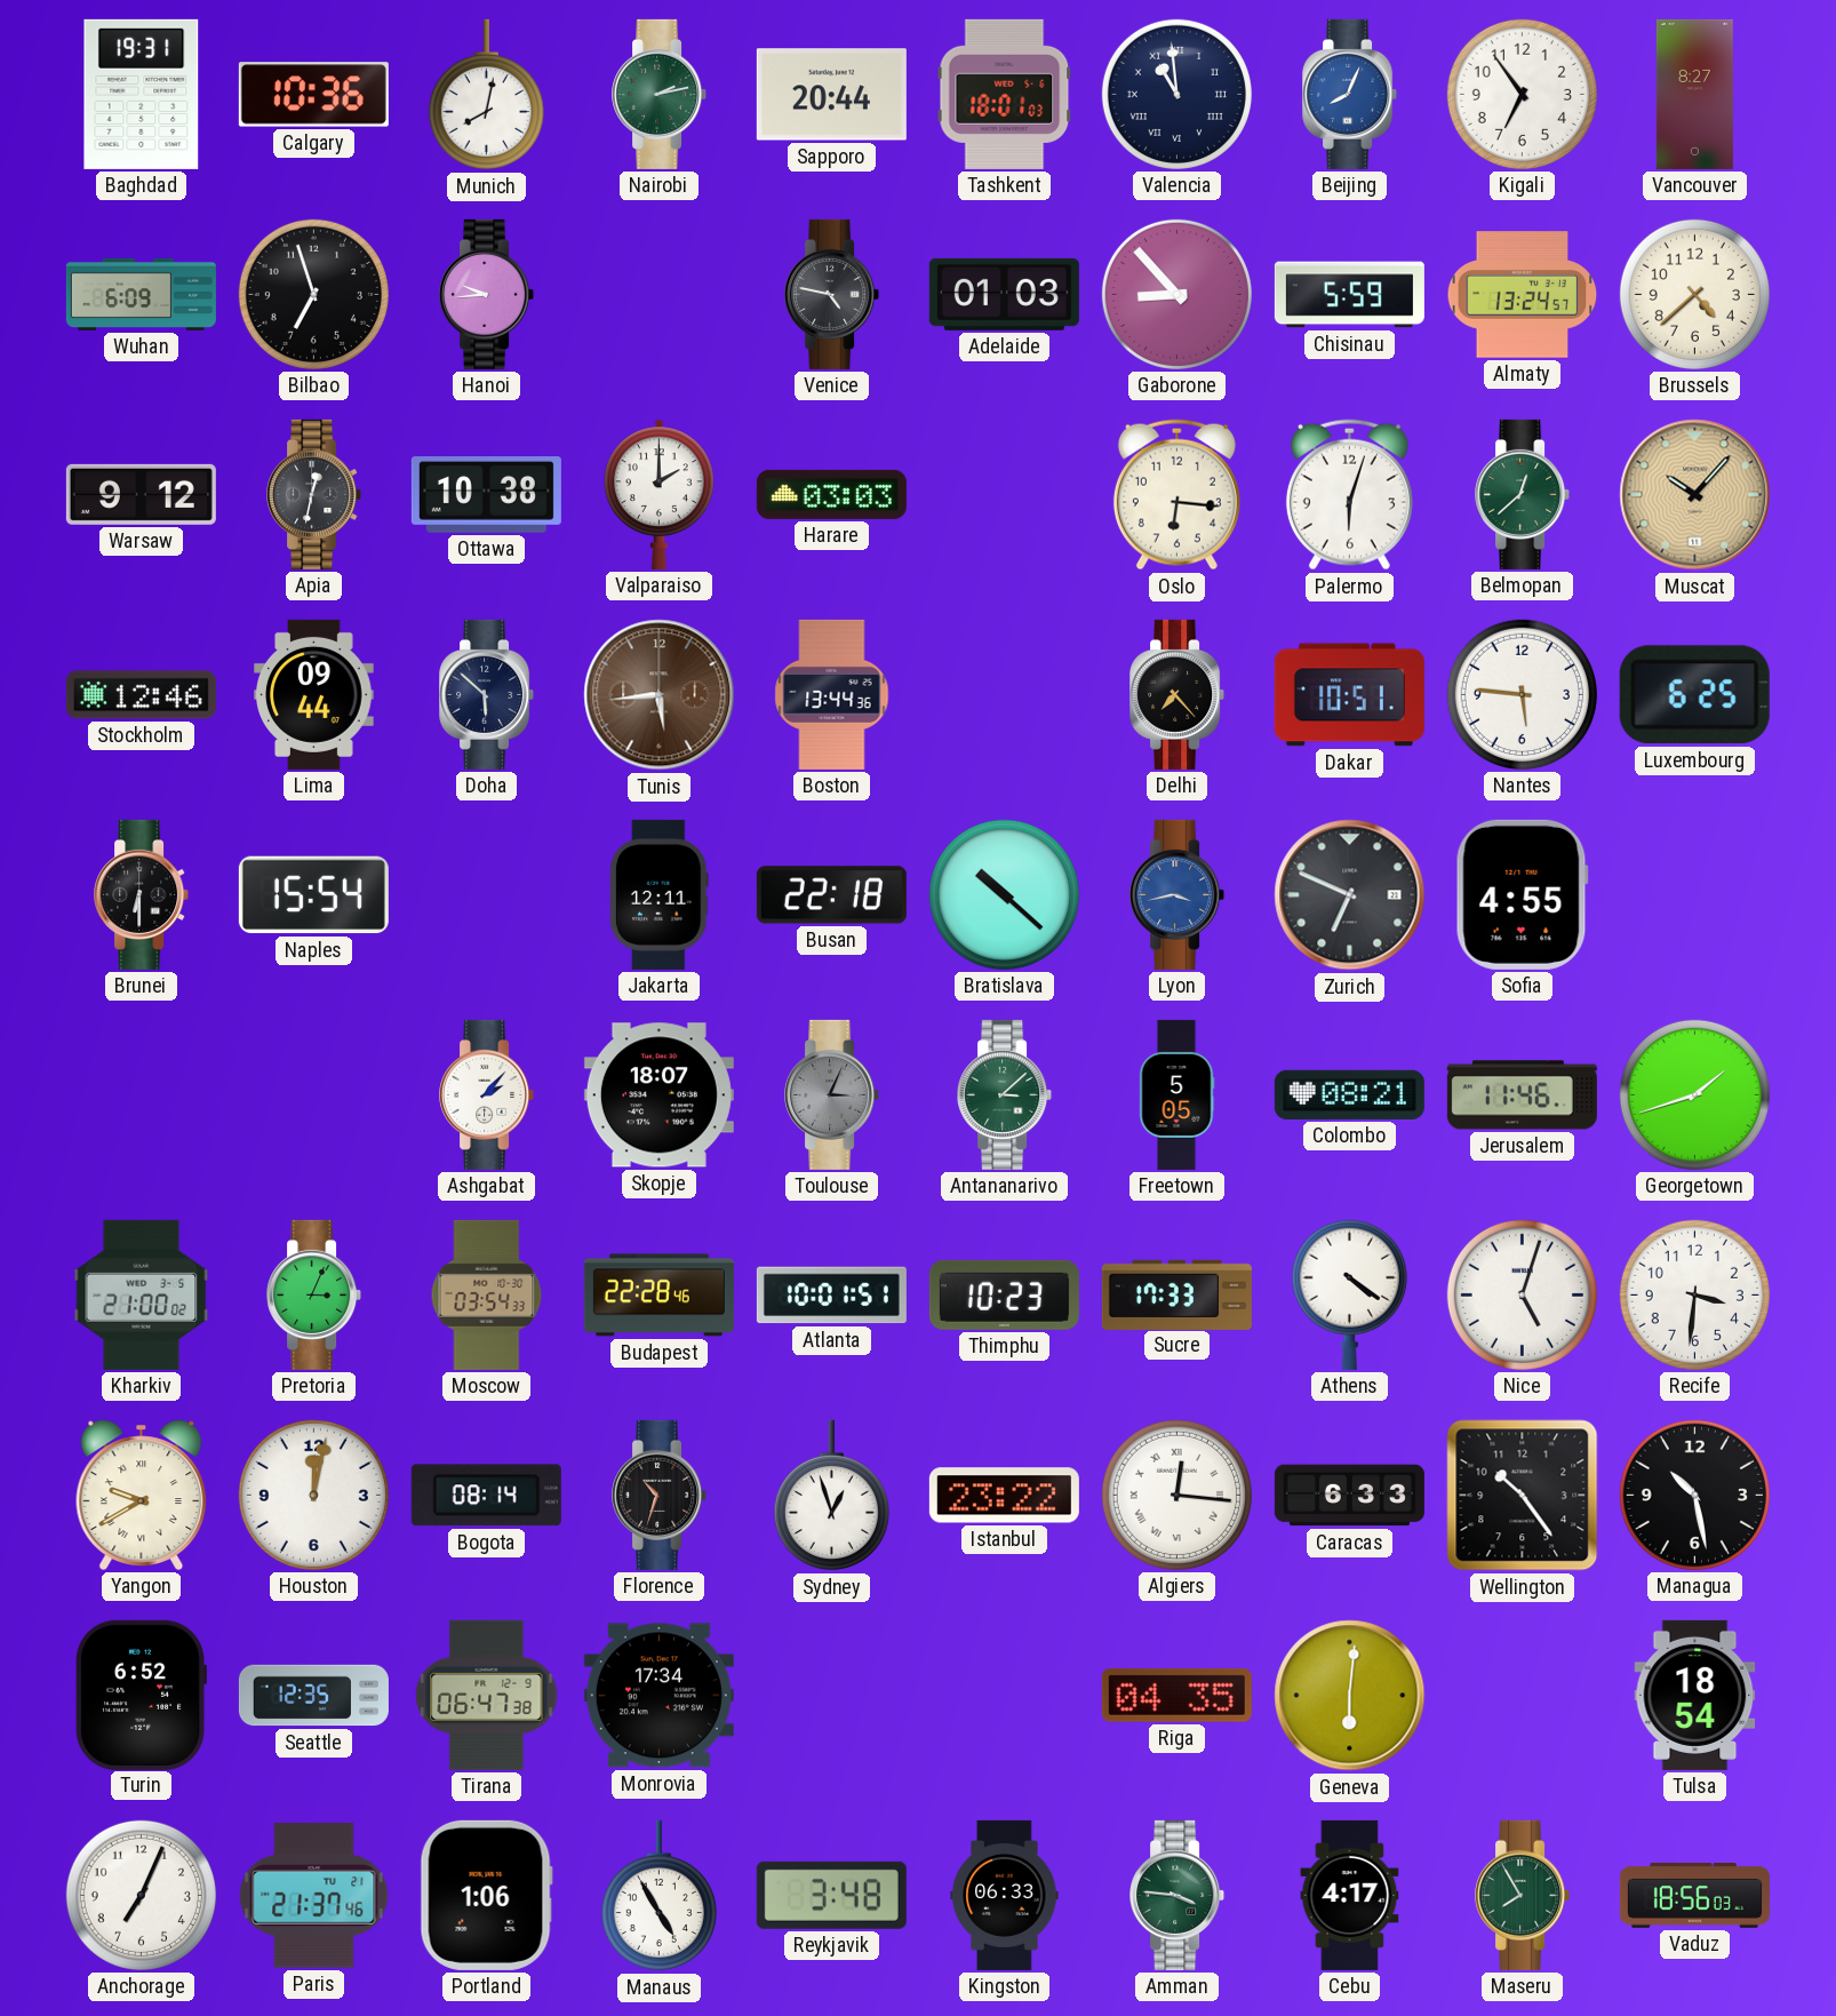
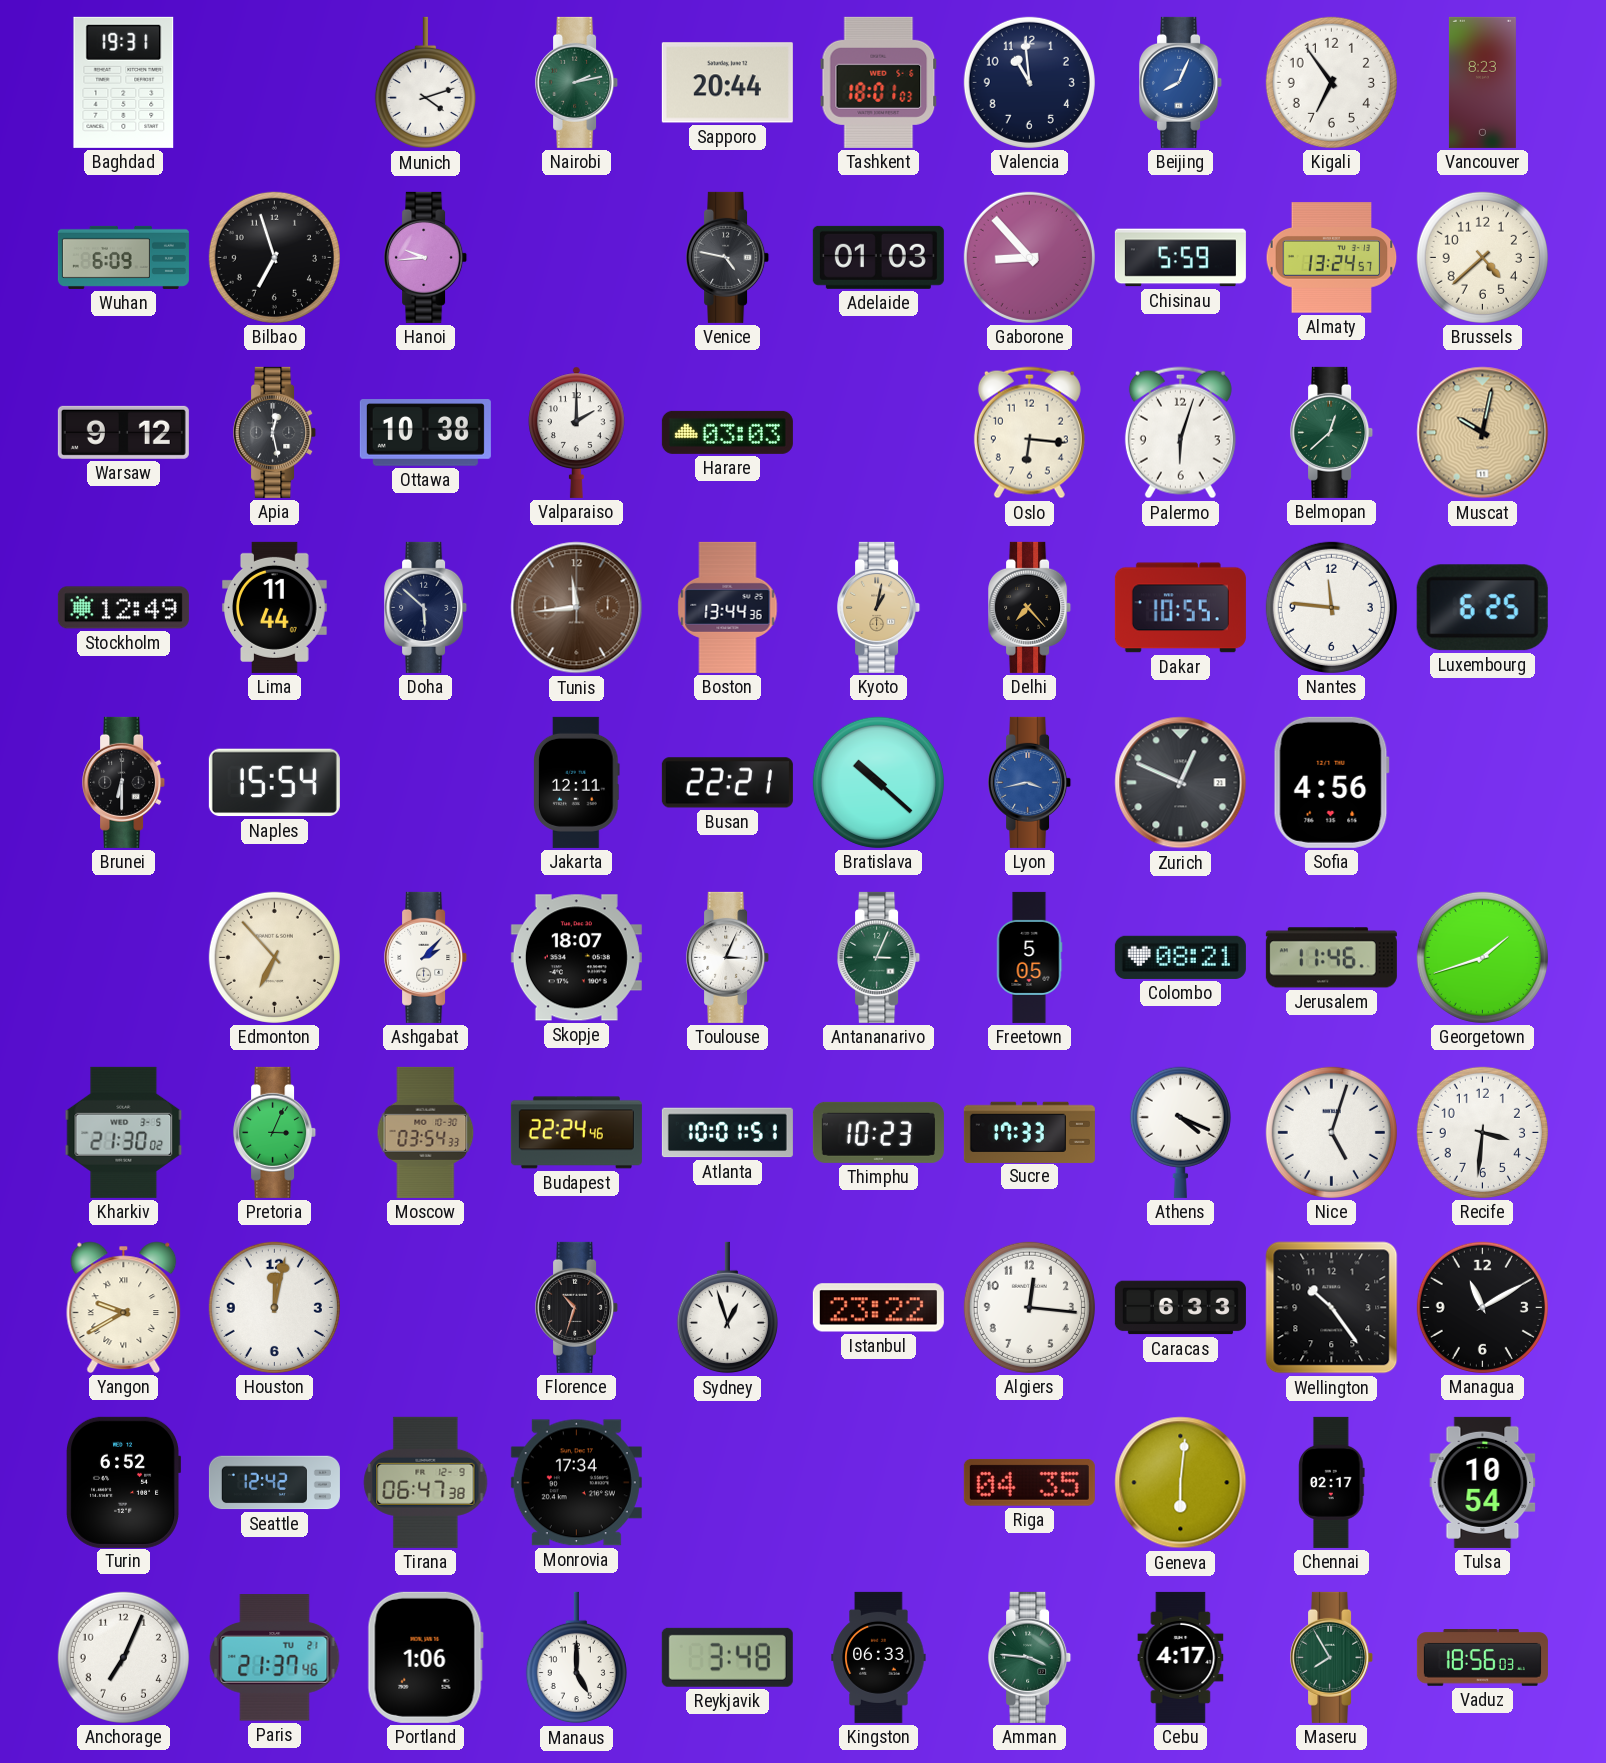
Calgary: 10:36 -> none
Munich: 8:02 -> 4:12
Valencia numerals: Roman -> Arabic
Vancouver: 8:27 -> 8:23
Apia: 12:32 -> 12:28
Muscat: 10:07 -> 10:02
Stockholm: 12:46 -> 12:49
Lima: 09:44 -> 11:44
Tunis: 5:44 -> 11:44
Kyoto: none -> 1:02
Dakar: 10:51 -> 10:55
Nantes: 5:46 -> 11:46
Busan: 22:18 -> 22:21
Zurich: 6:49 -> 12:49
Sofia: 4:55 -> 4:56
Edmonton: none -> 6:53
Toulouse dial: grey -> white
Antananarivo: 3:08 -> 3:04
Kharkiv: 21:00 -> 21:30
Budapest: 22:28 -> 22:24
Athens: 4:21 -> 4:19
Bogota: 08:14 -> none
Algiers numerals: Roman -> Arabic
Managua: 10:28 -> 11:10
Seattle: 12:35 -> 12:42
Chennai: none -> 02:17
Tulsa: 18:54 -> 10:54
Manaus: 4:55 -> 5:00
